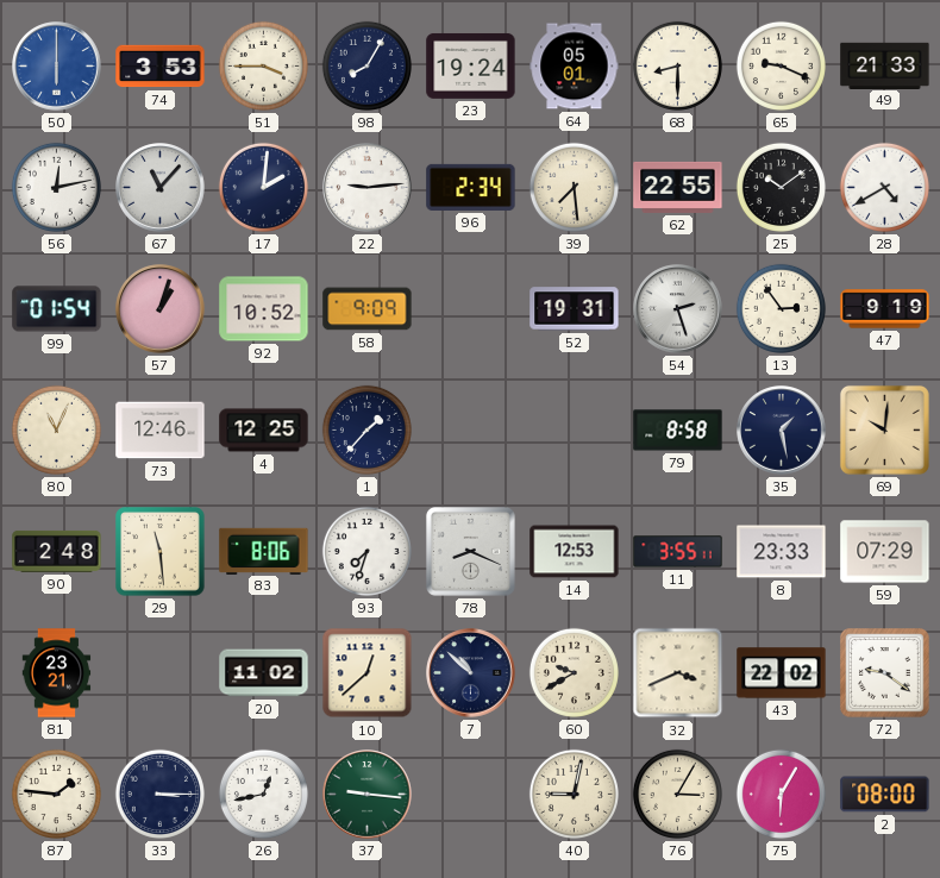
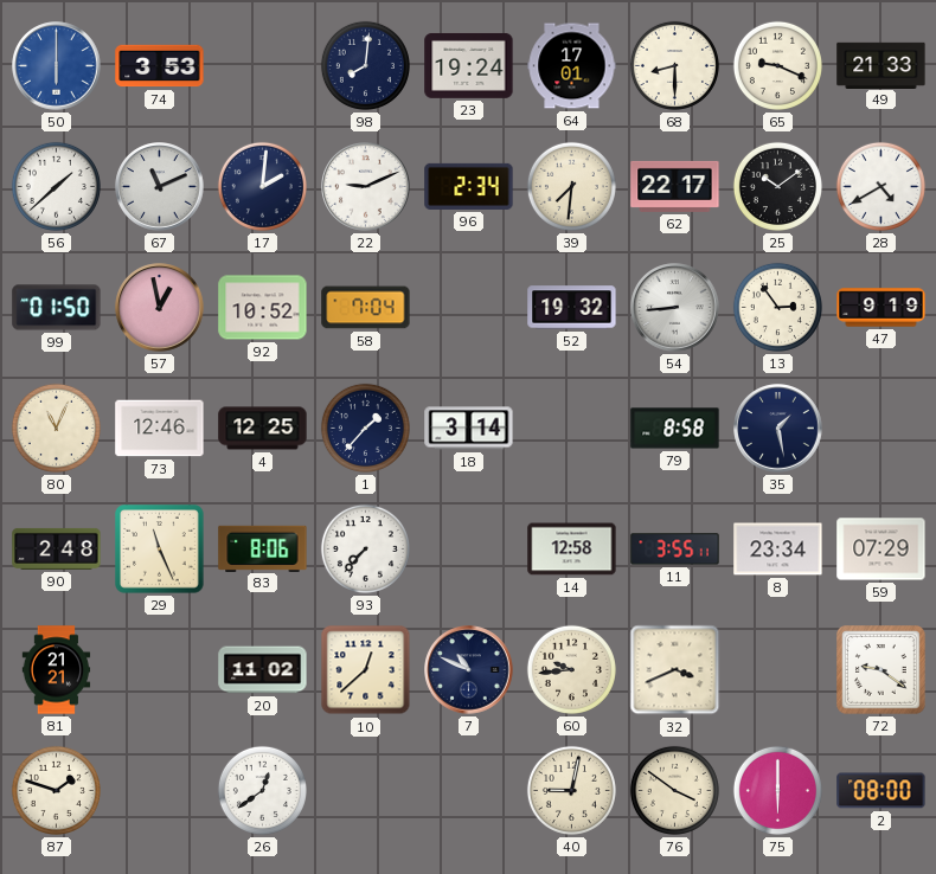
51: 3:45 -> none
98: 8:05 -> 8:01
64: 05:01 -> 17:01
56: 12:13 -> 1:38
67: 11:07 -> 11:11
22: 9:14 -> 9:11
39: 7:29 -> 7:31
62: 22:55 -> 22:17
99: 01:54 -> 01:50
57: 1:03 -> 12:58
58: 9:09 -> 7:04
52: 19:31 -> 19:32
54: 2:27 -> 8:44
18: none -> 3:14
69: 10:01 -> none
29: 11:29 -> 11:26
93: 7:33 -> 7:37
78: 8:19 -> none
14: 12:53 -> 12:58
8: 23:33 -> 23:34
81: 23:21 -> 21:21
7: 10:52 -> 10:49
60: 9:40 -> 9:44
43: 22:02 -> none
87: 1:46 -> 1:48
33: 3:15 -> none
26: 12:43 -> 12:39
37: 9:16 -> none
76: 3:05 -> 3:51
75: 6:05 -> 6:00
